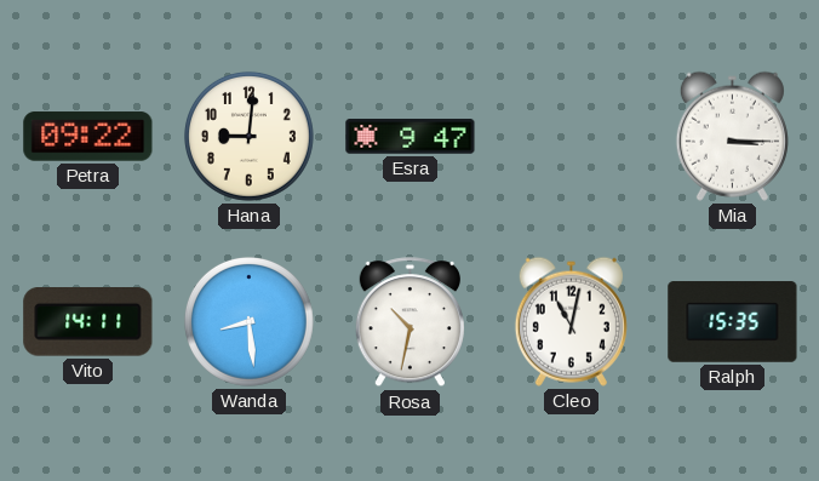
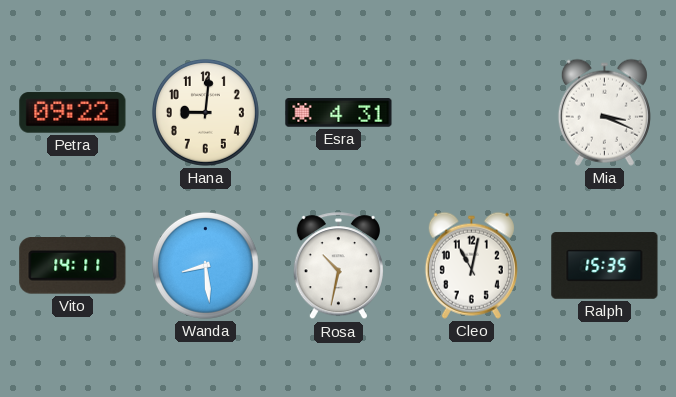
Esra: 9:47 -> 4:31
Mia: 3:15 -> 3:19
